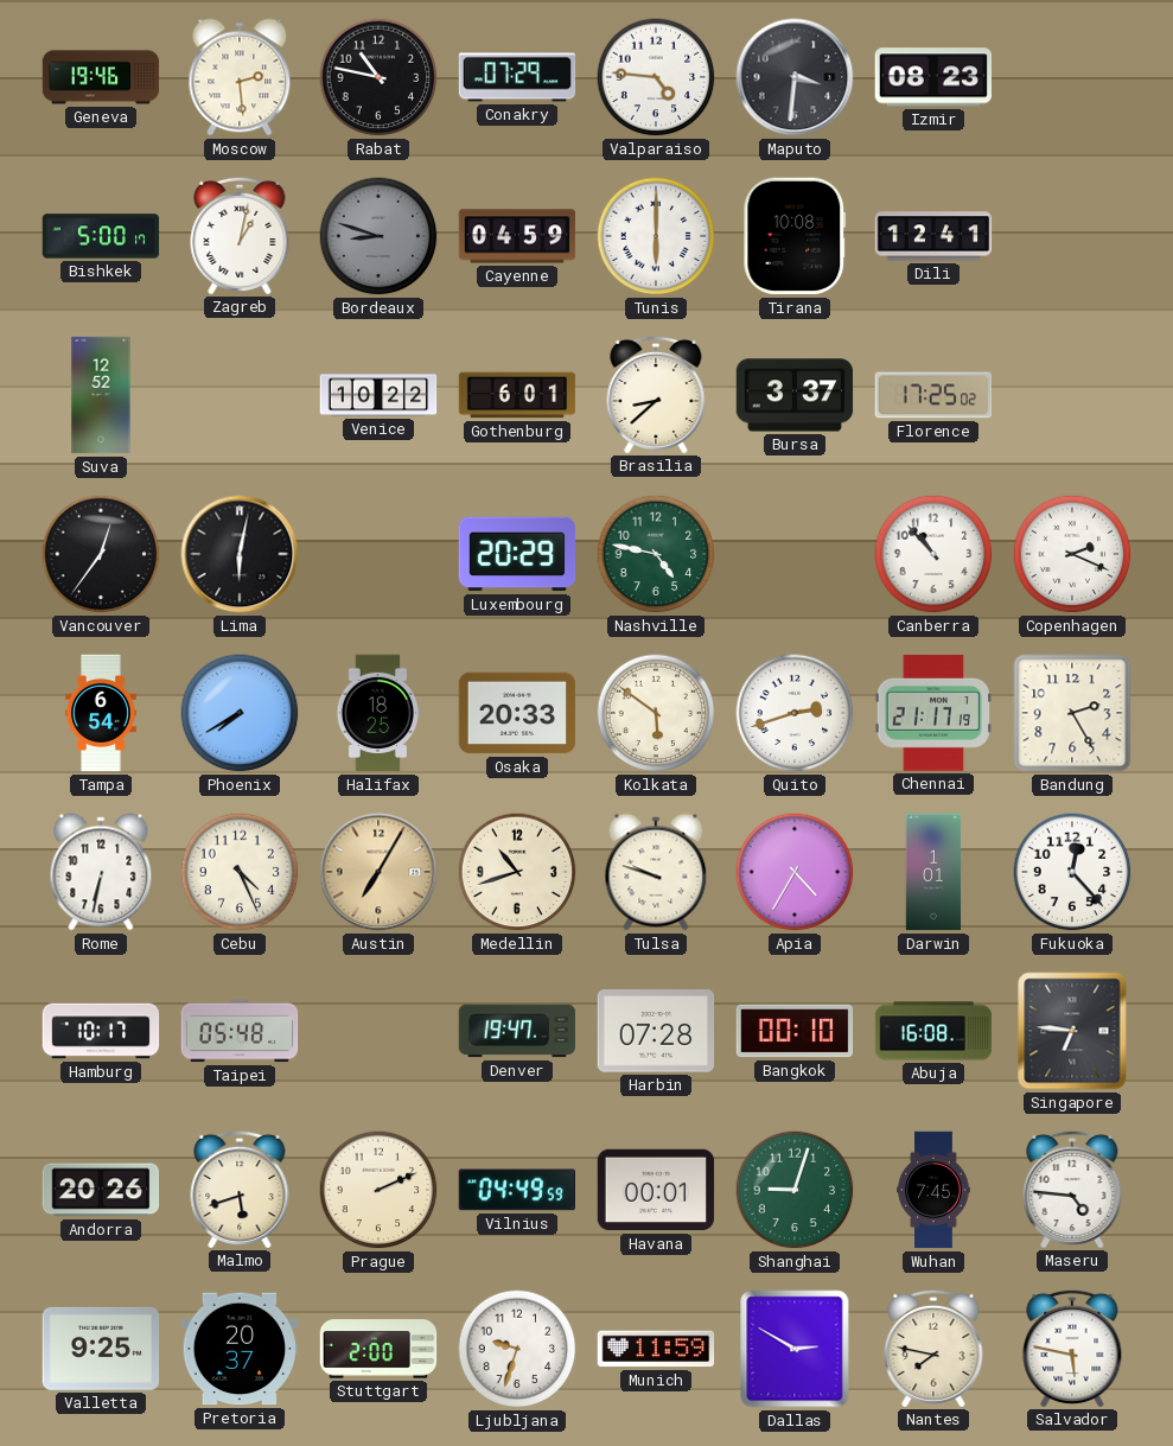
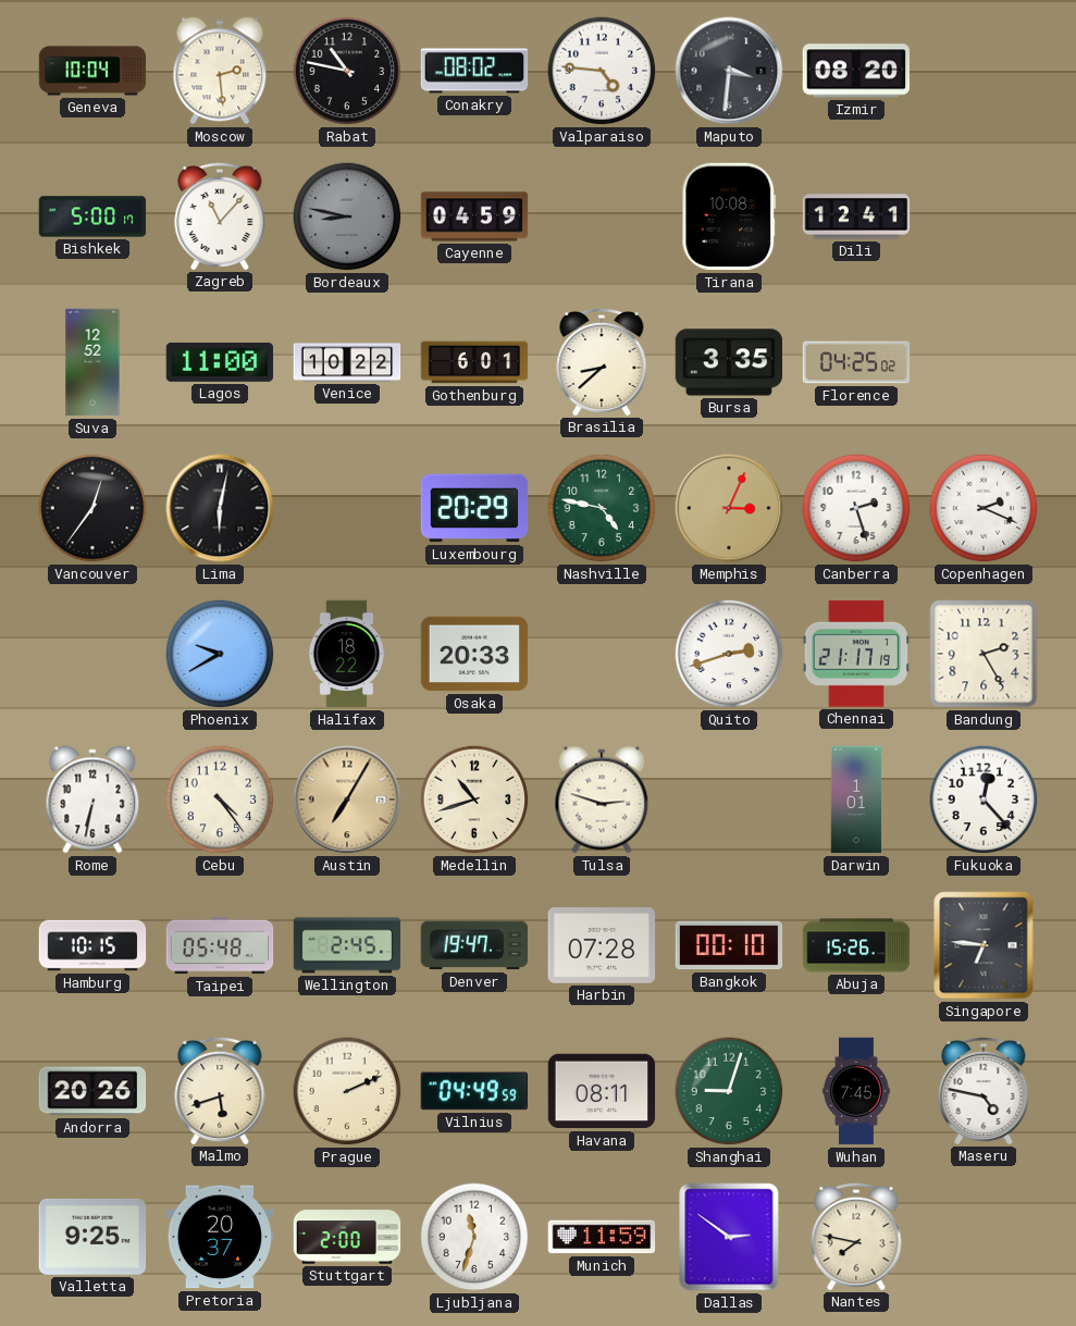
Geneva: 19:46 -> 10:04
Conakry: 07:29 -> 08:02
Izmir: 08:23 -> 08:20
Zagreb: 1:02 -> 11:07
Bordeaux: 8:48 -> 8:47
Tunis: 6:00 -> none
Lagos: none -> 11:00
Bursa: 3:37 -> 3:35
Florence: 17:25 -> 04:25
Memphis: none -> 3:04
Canberra: 10:53 -> 2:27
Tampa: 6:54 -> none
Phoenix: 7:40 -> 9:40
Halifax: 18:25 -> 18:22
Kolkata: 5:51 -> none
Cebu: 4:26 -> 4:24
Tulsa: 9:48 -> 2:48
Apia: 4:35 -> none
Hamburg: 10:17 -> 10:15
Wellington: none -> 2:45
Abuja: 16:08 -> 15:26
Havana: 00:01 -> 08:11
Maseru: 4:46 -> 4:47
Ljubljana: 9:33 -> 11:33
Dallas: 2:50 -> 2:51
Salvador: 5:47 -> none
